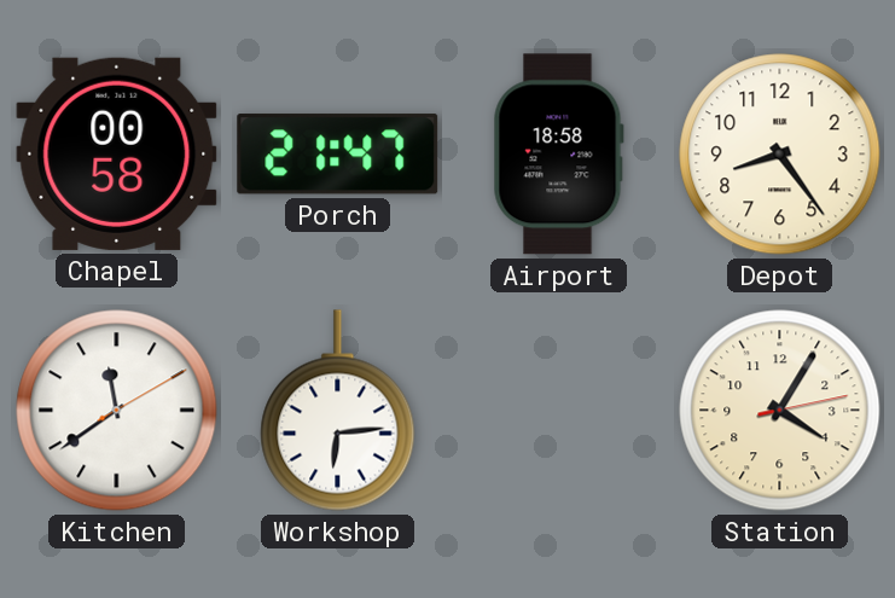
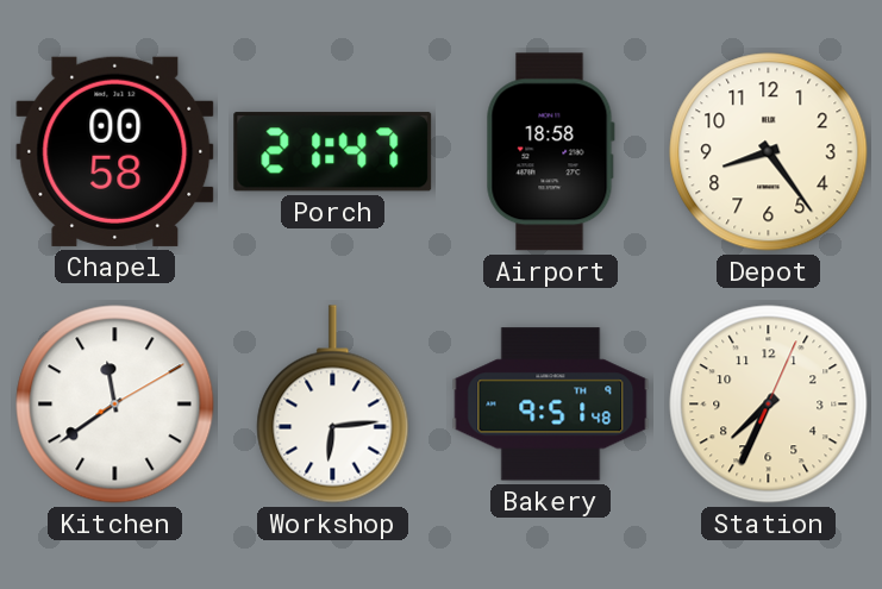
Bakery: none -> 9:51
Station: 4:05 -> 7:34
